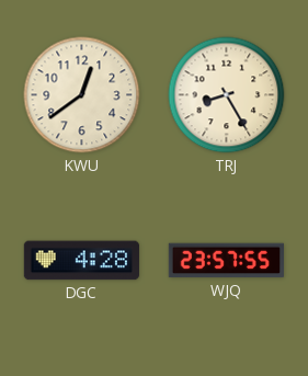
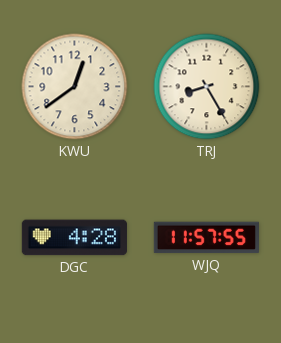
WJQ: 23:57 -> 11:57
